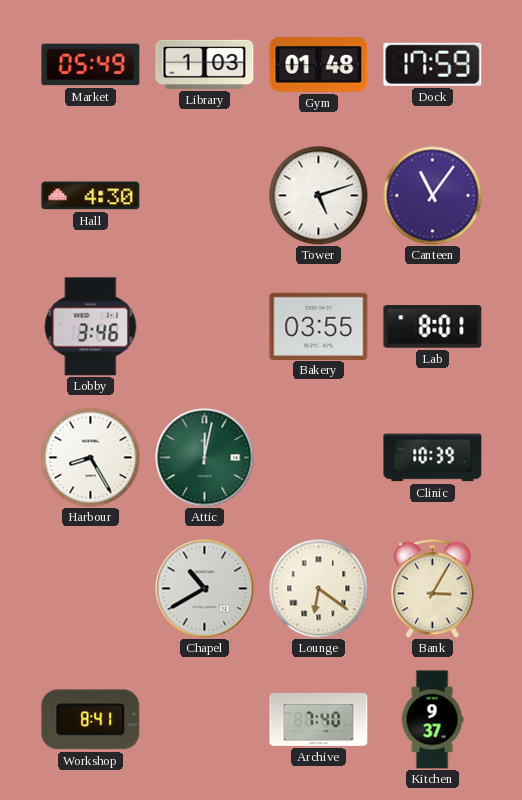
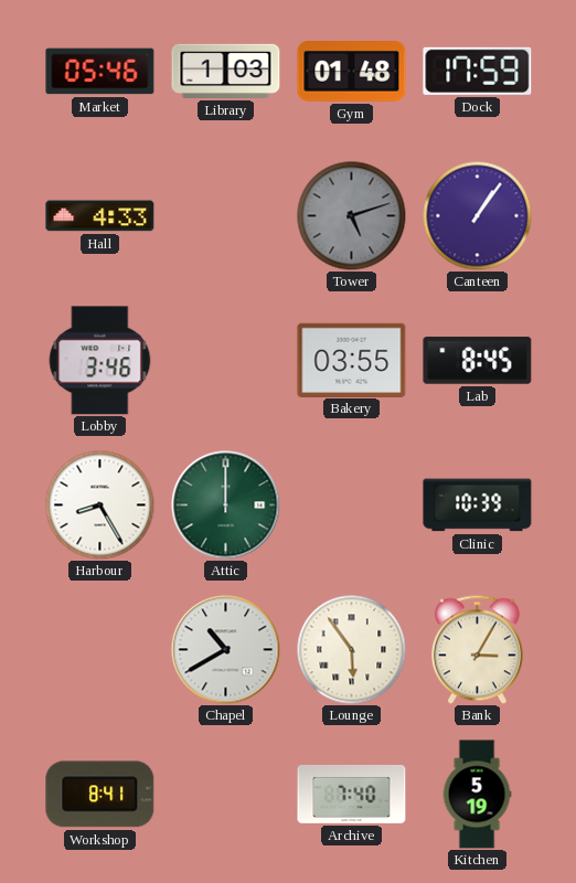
Market: 05:49 -> 05:46
Hall: 4:30 -> 4:33
Tower dial: white -> grey
Canteen: 11:06 -> 1:06
Lab: 8:01 -> 8:45
Attic: 12:02 -> 12:00
Lounge: 6:21 -> 5:54
Kitchen: 9:37 -> 5:19
